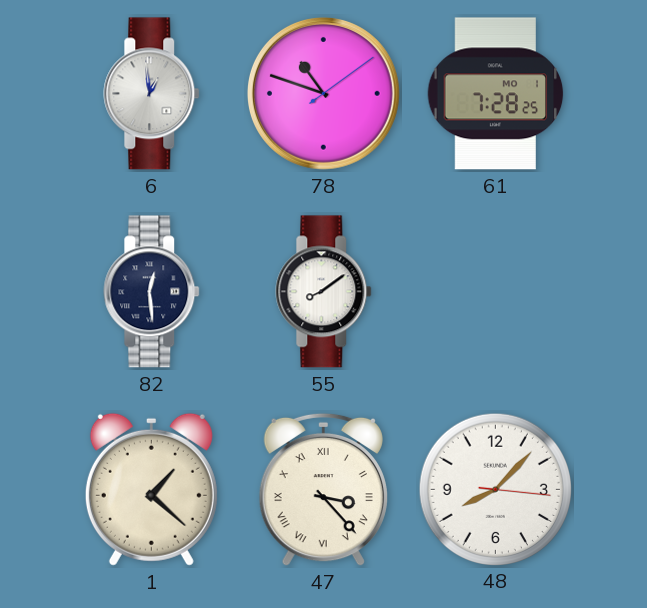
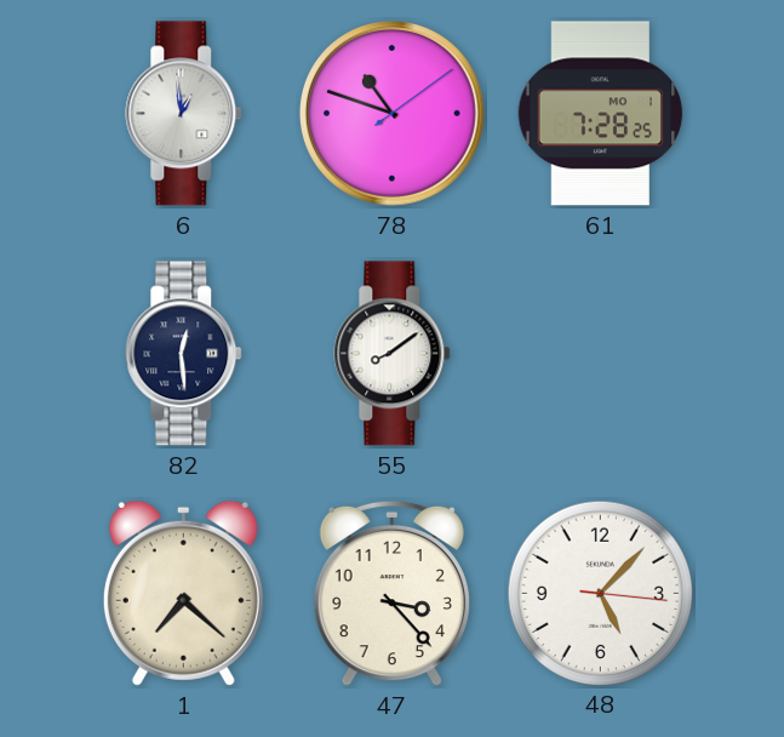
1: 1:22 -> 7:22
47 numerals: Roman -> Arabic
48: 8:07 -> 5:07
